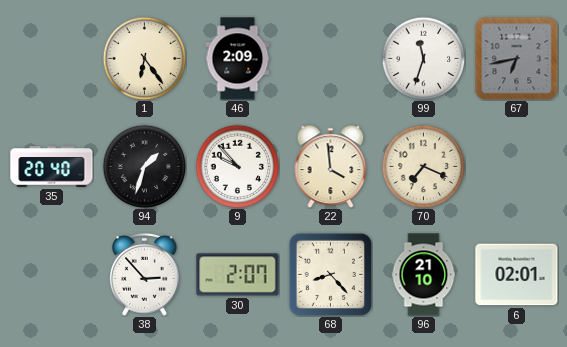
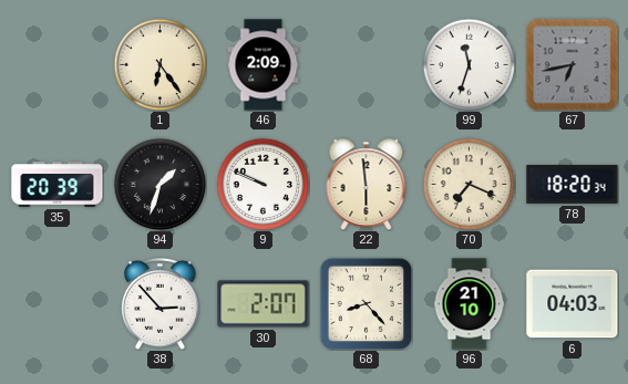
35: 20:40 -> 20:39
9: 9:53 -> 9:49
22: 3:59 -> 5:59
78: none -> 18:20
6: 02:01 -> 04:03
